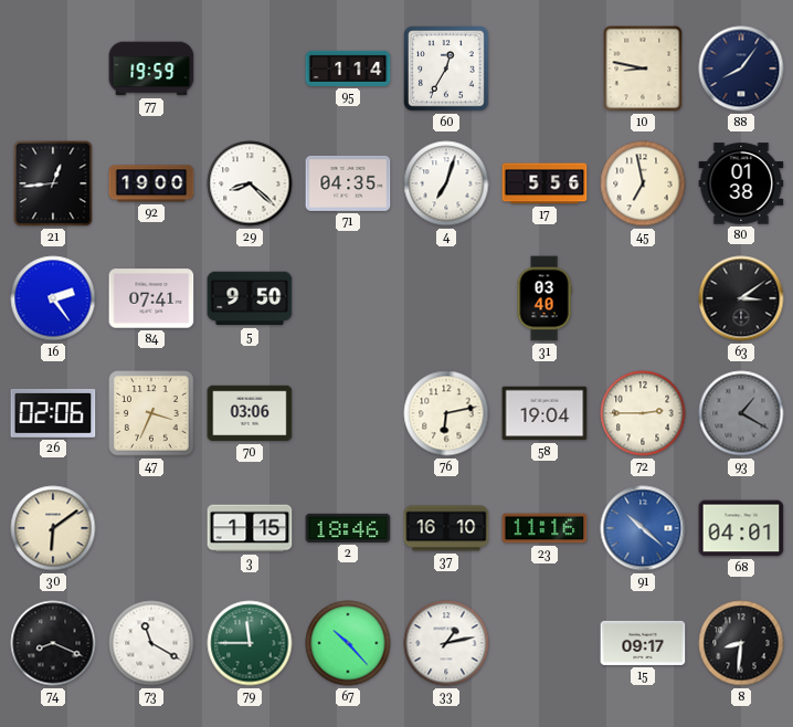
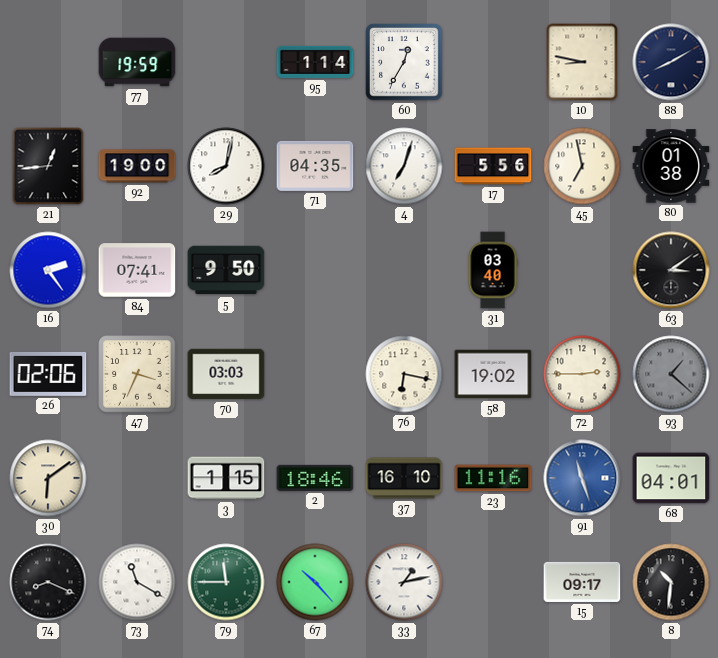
88: 8:06 -> 8:10
29: 8:22 -> 8:02
70: 03:06 -> 03:03
76: 6:13 -> 6:17
58: 19:04 -> 19:02
93: 1:20 -> 1:22
91: 10:22 -> 11:27
8: 8:31 -> 10:31
